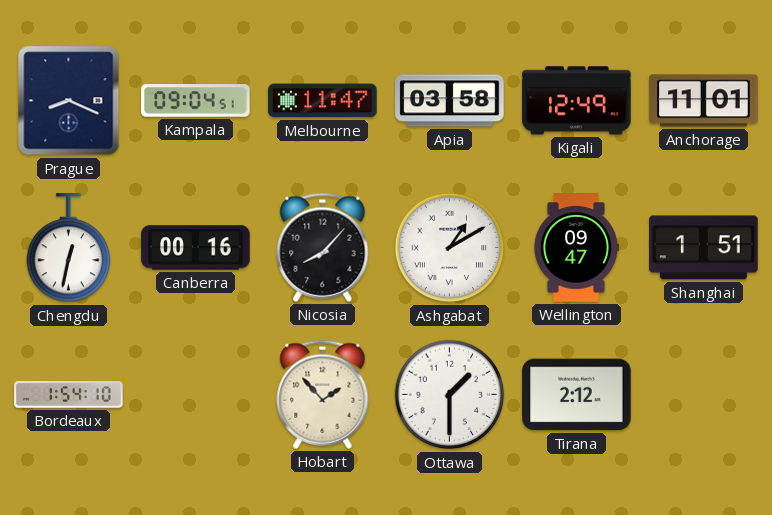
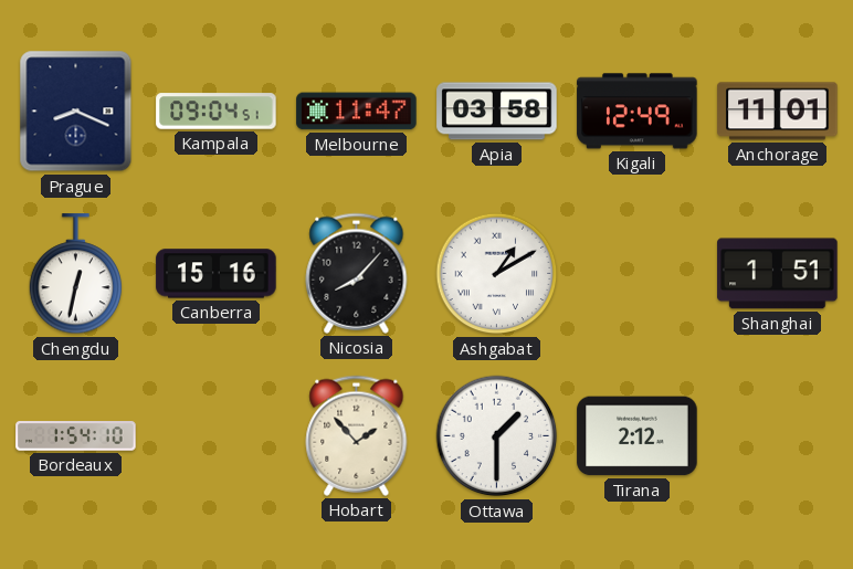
Canberra: 00:16 -> 15:16
Wellington: 09:47 -> none
